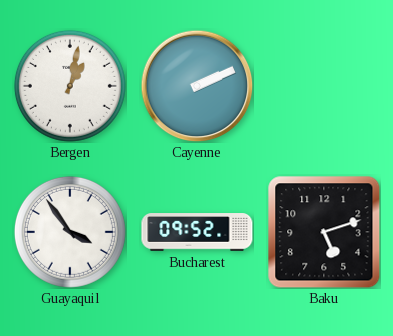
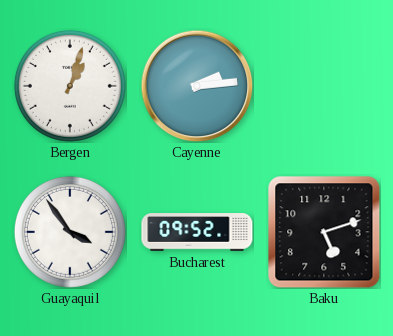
Bergen: 1:02 -> 1:03
Cayenne: 2:11 -> 2:14
